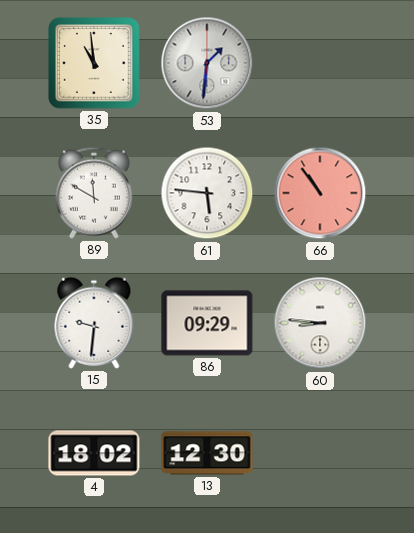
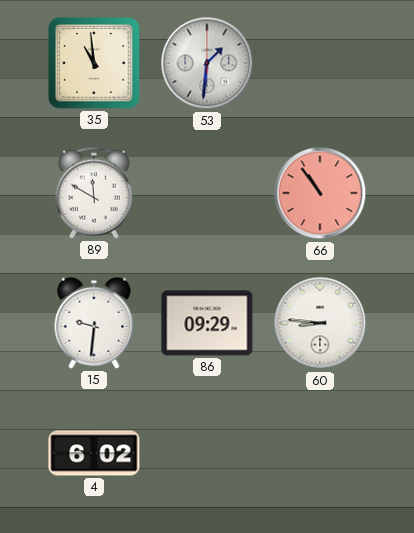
61: 5:46 -> none
4: 18:02 -> 6:02
13: 12:30 -> none
